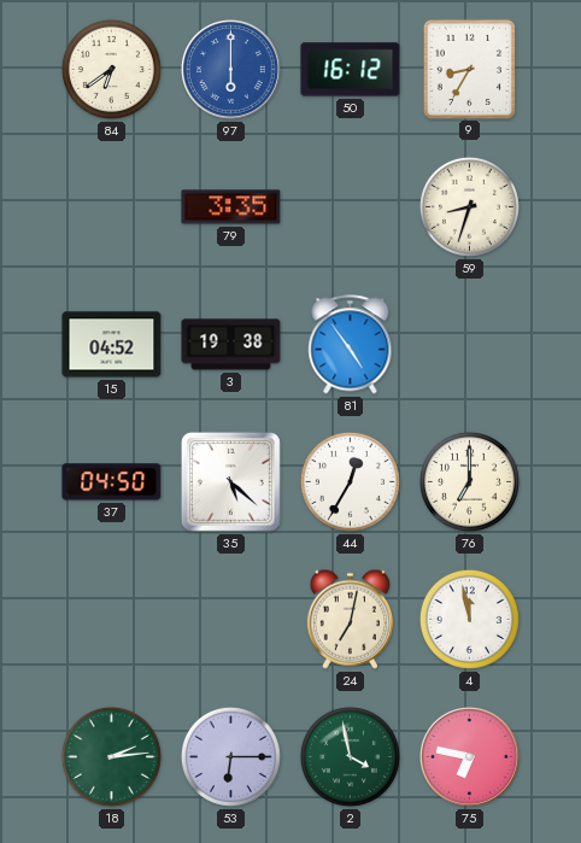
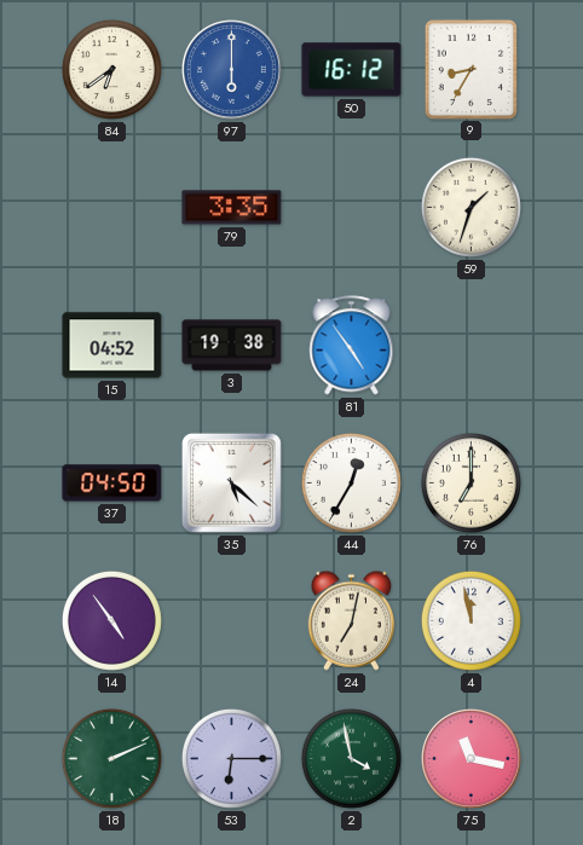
59: 8:33 -> 1:33
14: none -> 4:54
18: 2:14 -> 2:11
75: 6:47 -> 11:17
